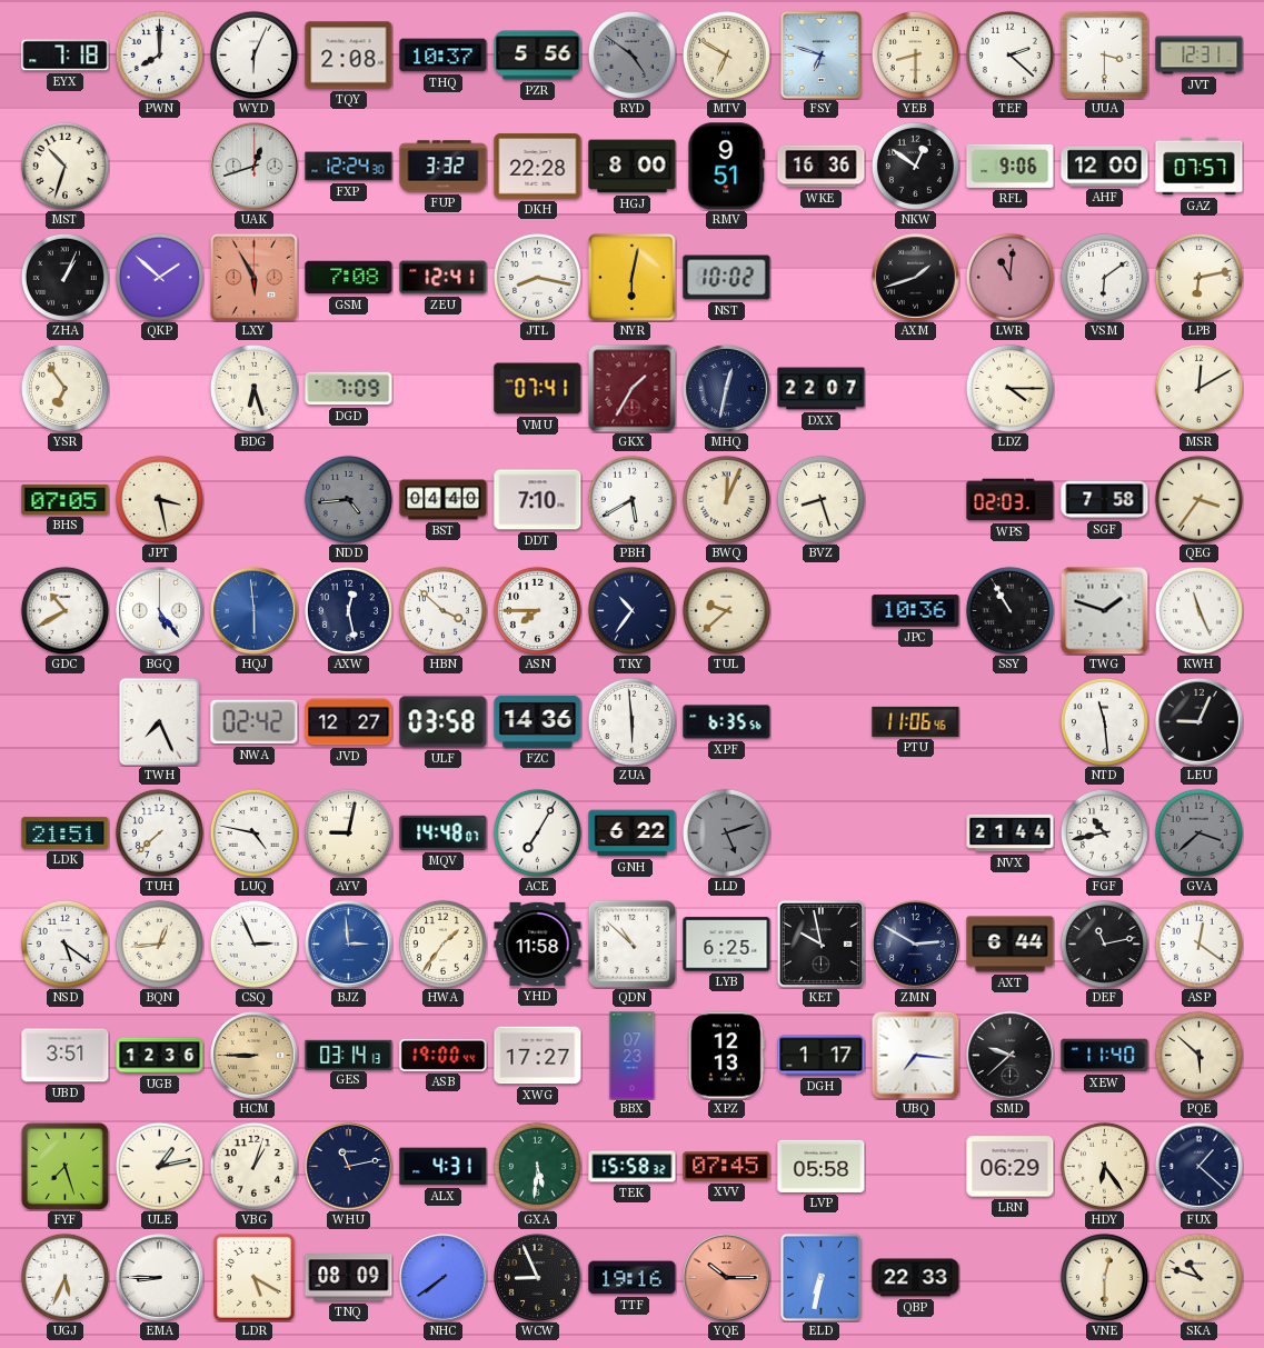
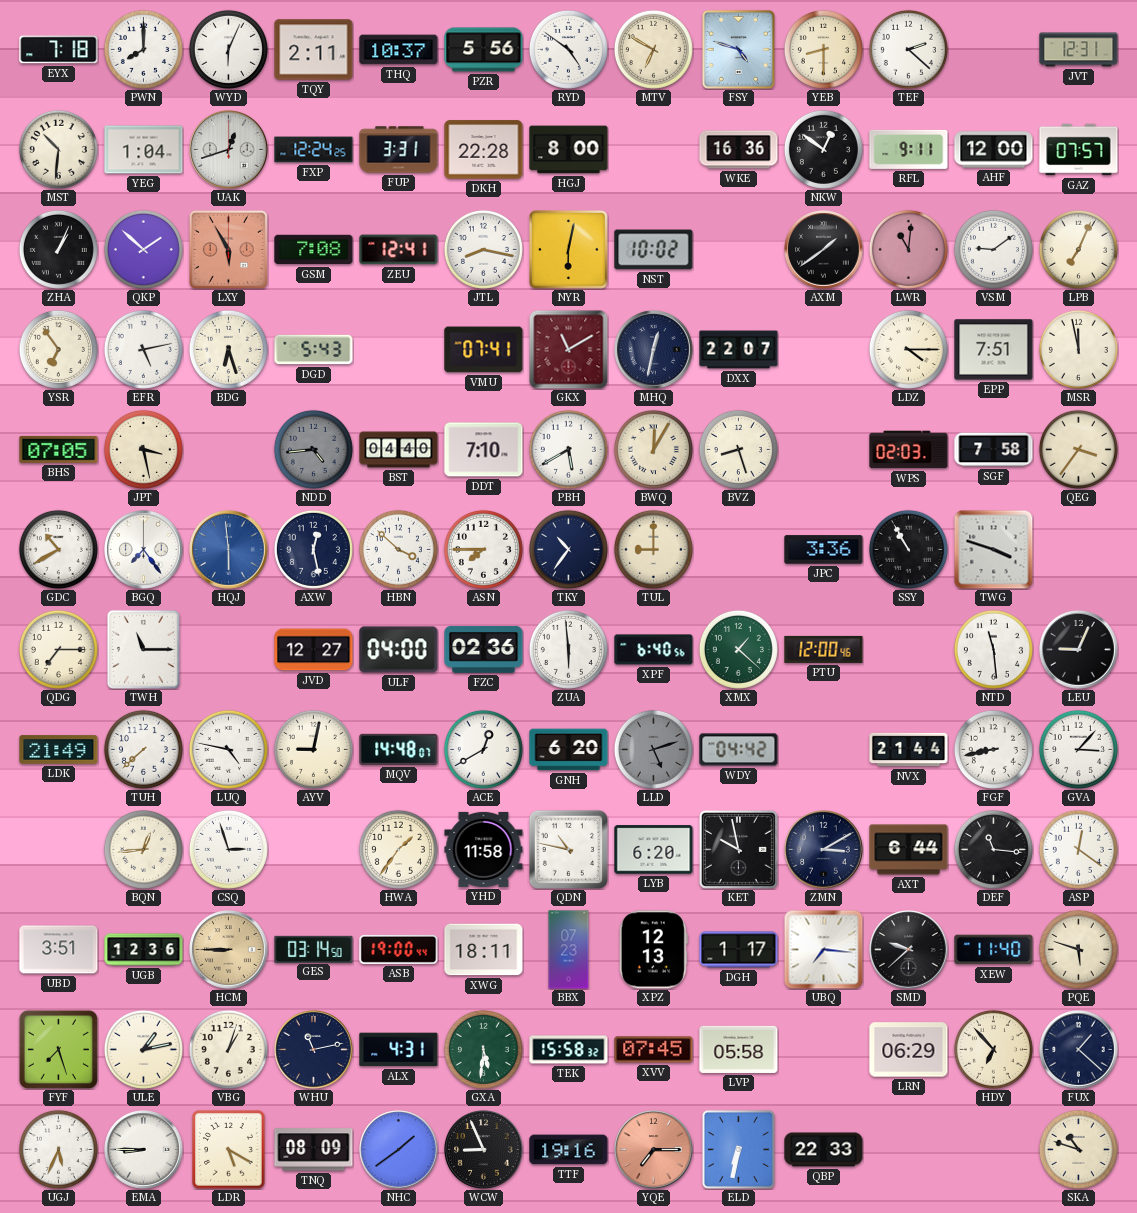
TQY: 2:08 -> 2:11
RYD dial: grey -> white
FSY: 6:48 -> 4:48
UUA: 3:30 -> none
MST: 10:33 -> 10:31
YEG: none -> 1:04
FXP: 12:24:30 -> 12:24:25
FUP: 3:32 -> 3:31
RMV: 9:51 -> none
RFL: 9:06 -> 9:11
AXM: 1:42 -> 1:39
VSM: 6:09 -> 9:09
LPB: 6:13 -> 7:04
EFR: none -> 5:13
DGD: 7:09 -> 5:43
GKX: 1:35 -> 11:10
EPP: none -> 7:51
MSR: 12:10 -> 11:58
BWQ: 12:04 -> 12:05
BGQ: 5:24 -> 7:24
TUL: 9:38 -> 9:00
JPC: 10:36 -> 3:36
TWG: 1:48 -> 3:48
KWH: 11:26 -> none
QDG: none -> 7:15
TWH: 7:26 -> 11:15
NWA: 02:42 -> none
ULF: 03:58 -> 04:00
FZC: 14:36 -> 02:36
XPF: 6:35 -> 6:40
XMX: none -> 1:22
PTU: 11:06 -> 12:00
LDK: 21:51 -> 21:49
ACE: 7:05 -> 12:40
GNH: 6:22 -> 6:20
WDY: none -> 04:42
FGF: 10:43 -> 8:43
GVA: 3:38 -> 3:07
GVA dial: grey -> white
NSD: 5:21 -> none
CSQ: 2:56 -> 2:57
BJZ: 2:59 -> none
QDN: 10:52 -> 10:47
LYB: 6:25 -> 6:20
ZMN: 2:50 -> 3:10
DEF: 11:13 -> 11:16
GES: 03:14:13 -> 03:14:50
XWG: 17:27 -> 18:11
PQE: 5:52 -> 5:48
HDY: 6:24 -> 6:53
NHC: 7:39 -> 1:39
YQE: 10:15 -> 7:15
VNE: 12:30 -> none
